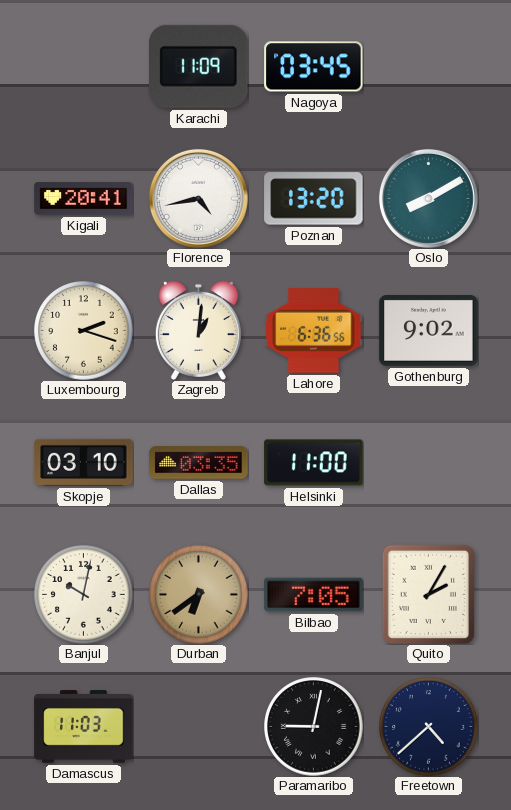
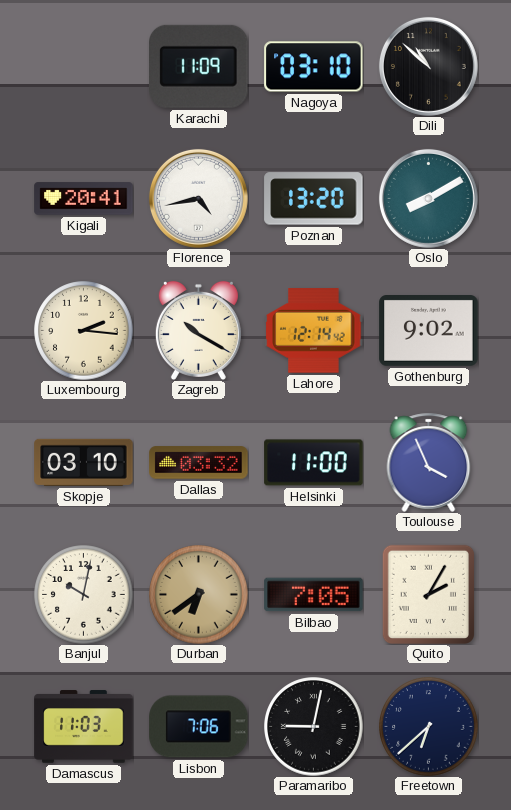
Nagoya: 03:45 -> 03:10
Dili: none -> 10:52
Luxembourg: 2:18 -> 2:16
Zagreb: 1:01 -> 10:20
Lahore: 6:36 -> 12:14
Dallas: 03:35 -> 03:32
Toulouse: none -> 3:56
Lisbon: none -> 7:06
Freetown: 4:38 -> 6:38
